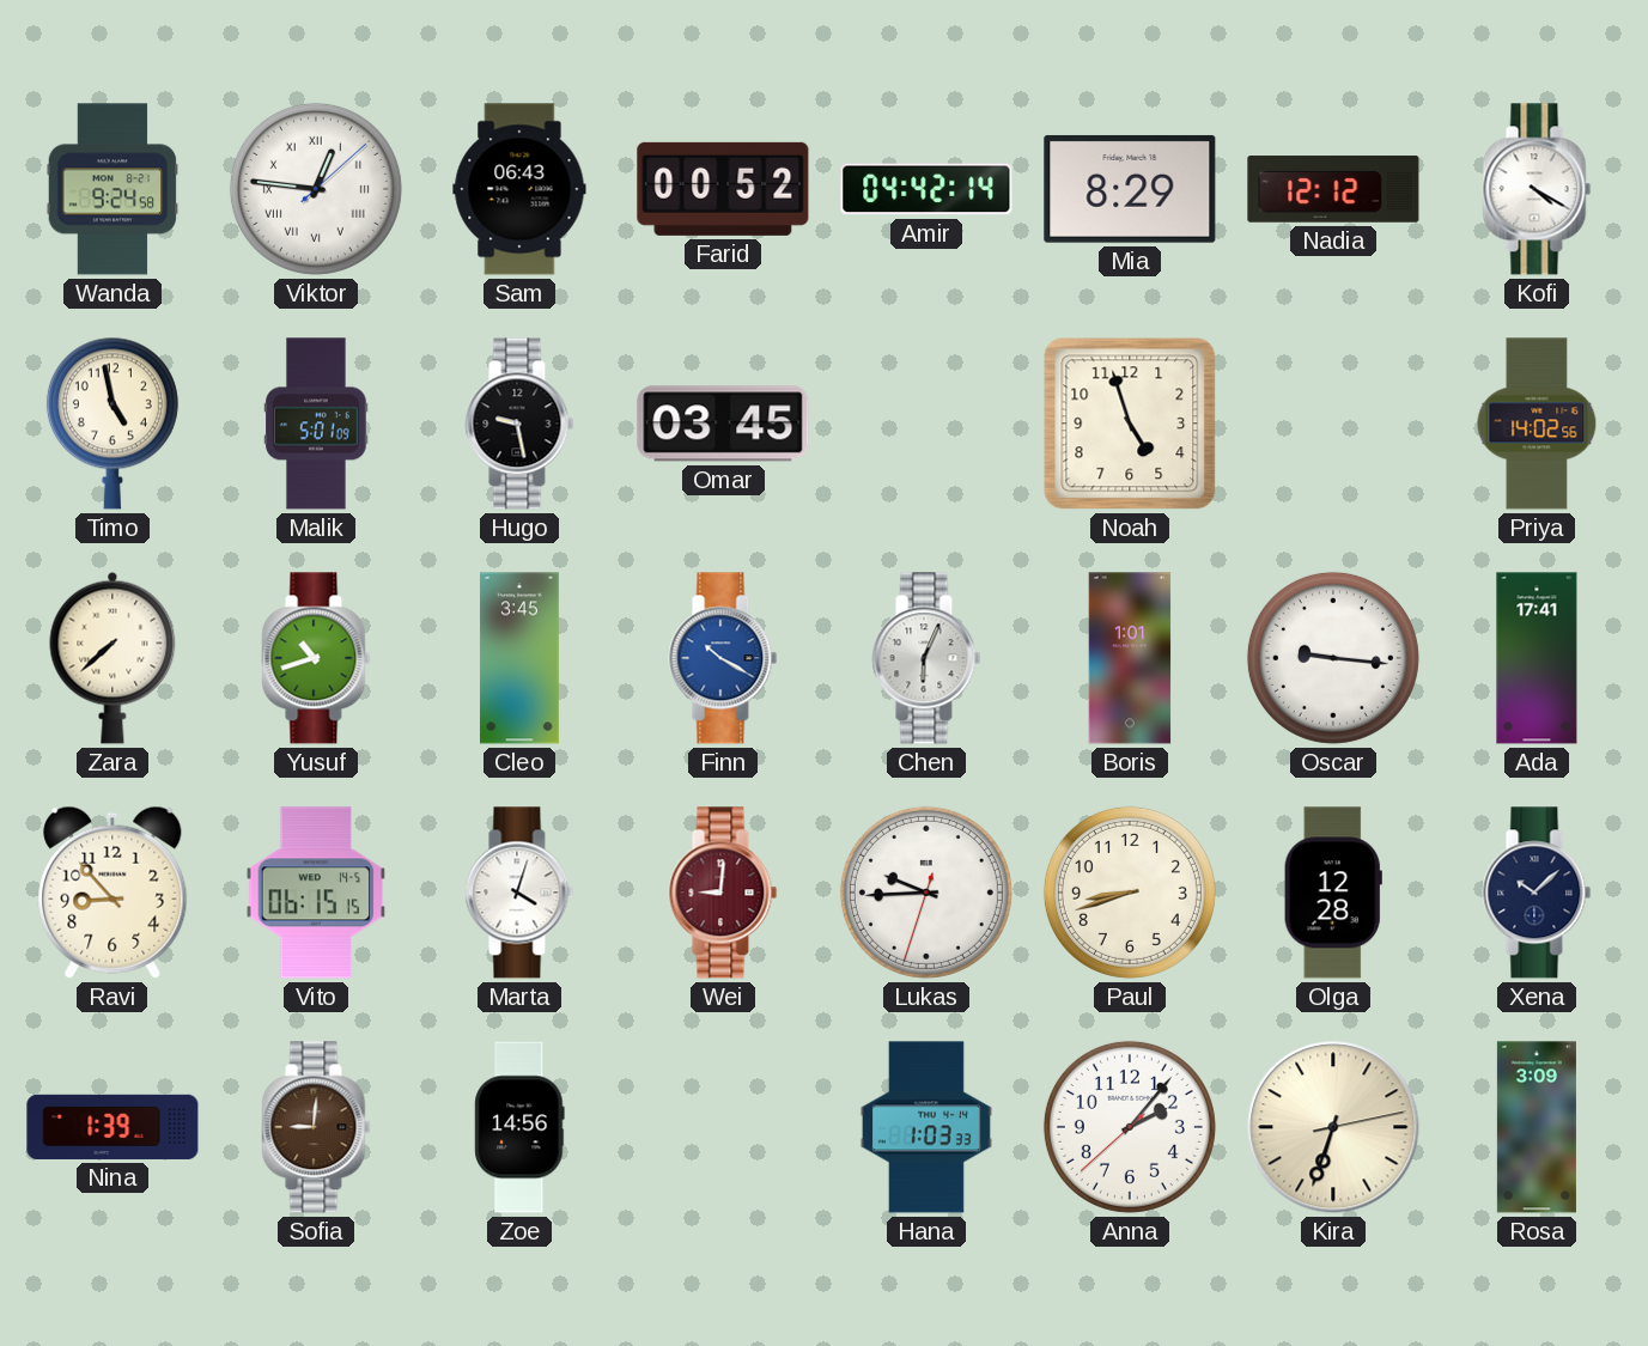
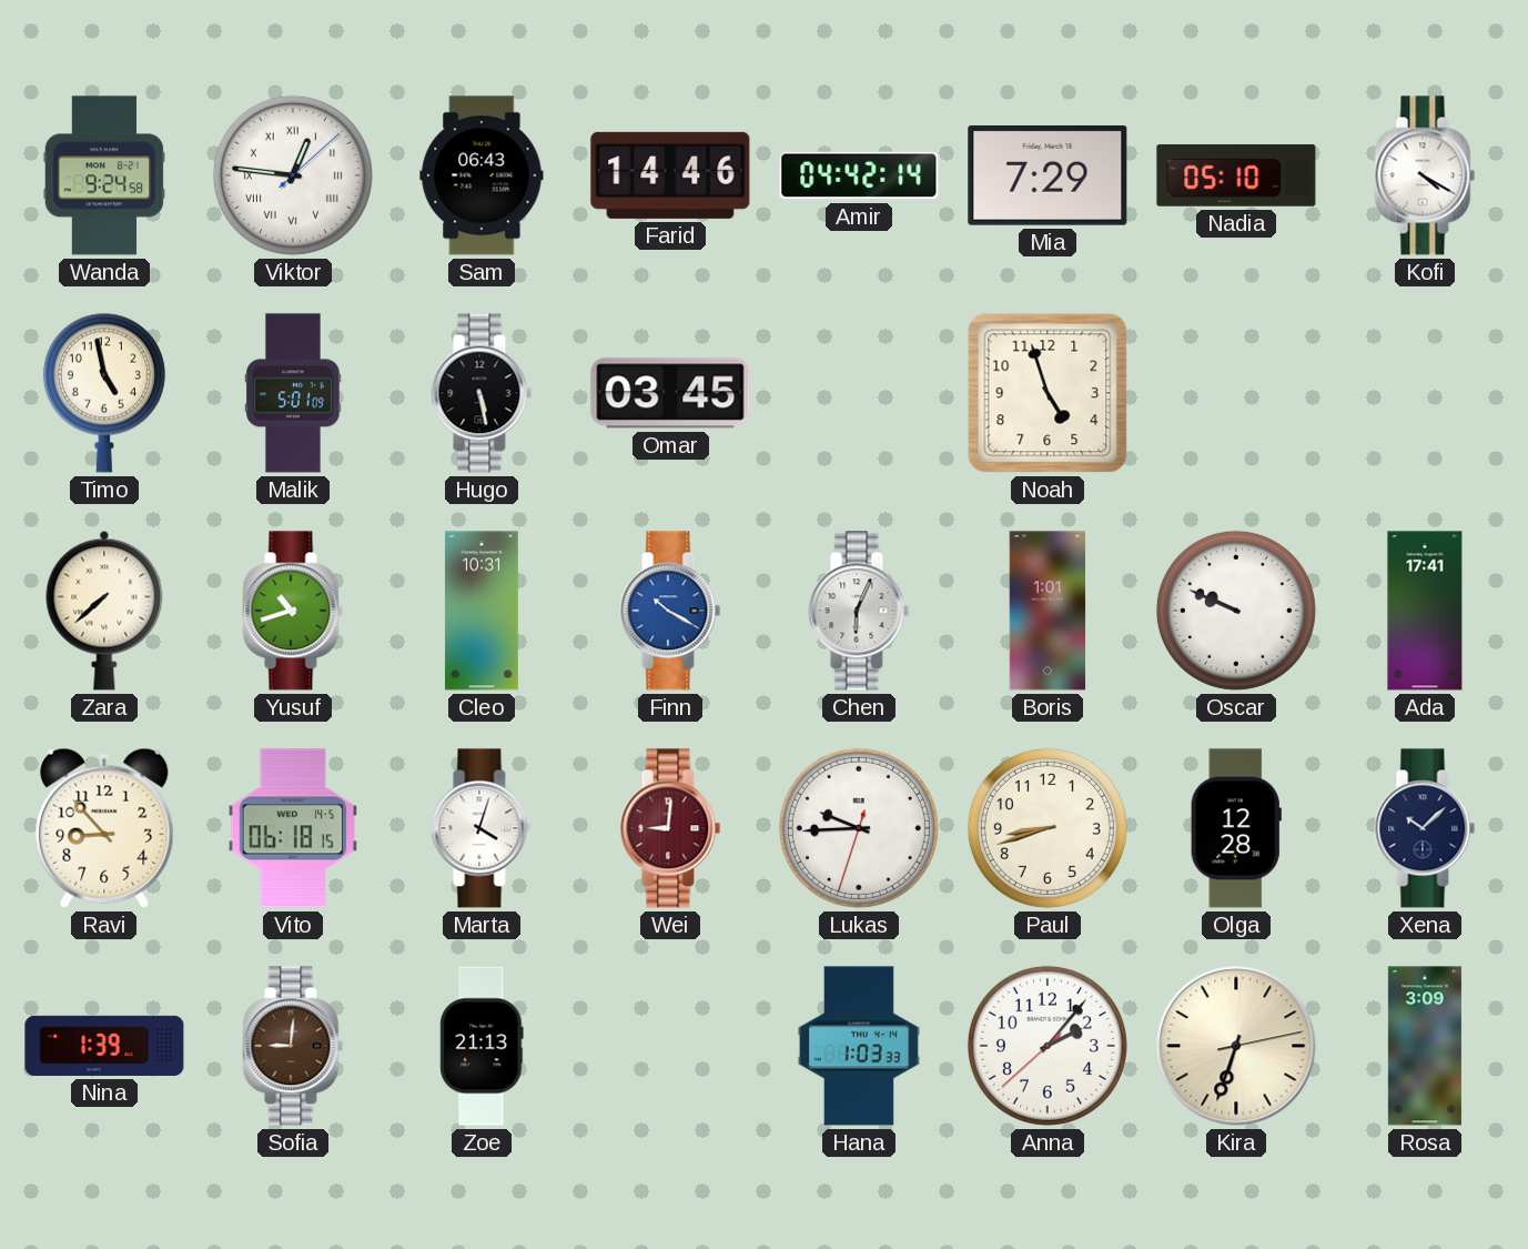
Farid: 00:52 -> 14:46
Mia: 8:29 -> 7:29
Nadia: 12:12 -> 05:10
Hugo: 9:28 -> 5:28
Priya: 14:02 -> none
Cleo: 3:45 -> 10:31
Oscar: 9:16 -> 9:49
Vito: 06:15 -> 06:18
Zoe: 14:56 -> 21:13
